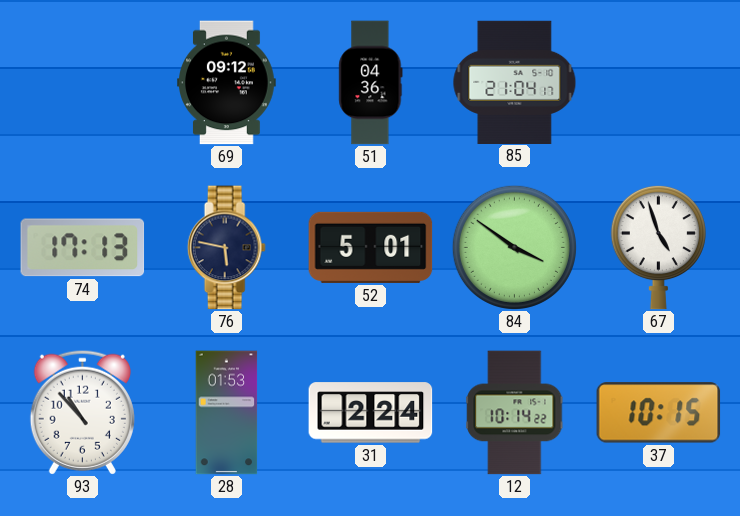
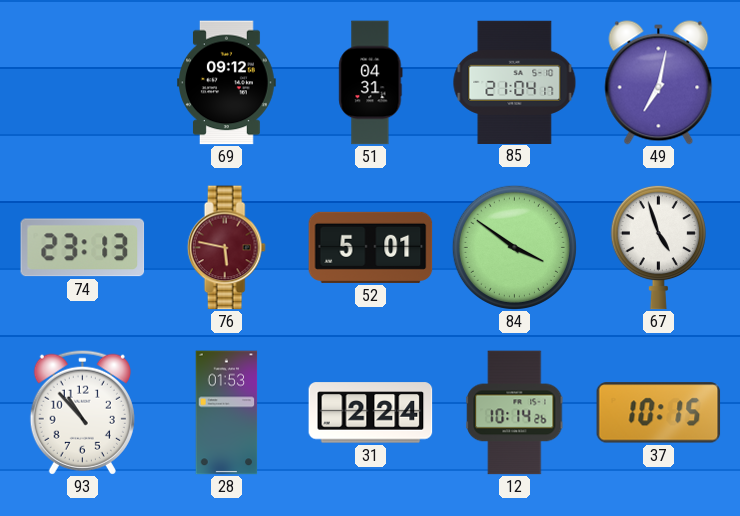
51: 04:36 -> 04:31
49: none -> 7:02
74: 17:13 -> 23:13
76 dial: navy -> burgundy
12: 10:14:22 -> 10:14:26
